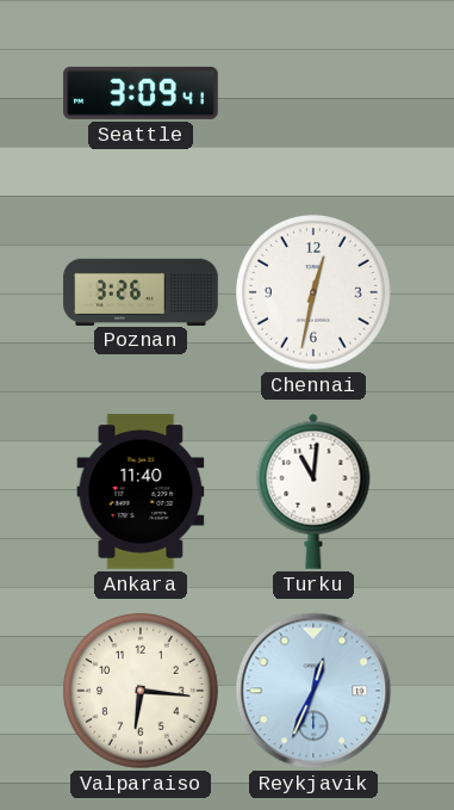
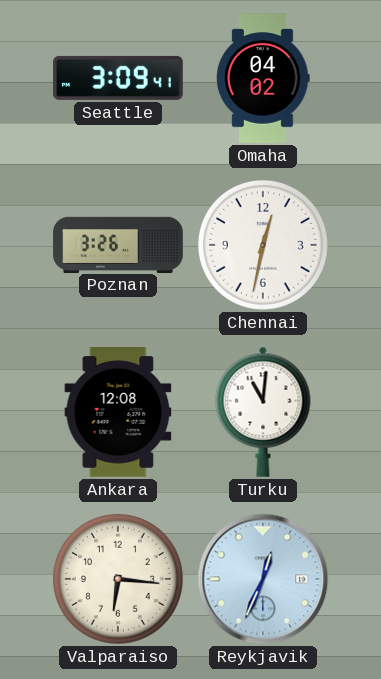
Omaha: none -> 04:02
Ankara: 11:40 -> 12:08
